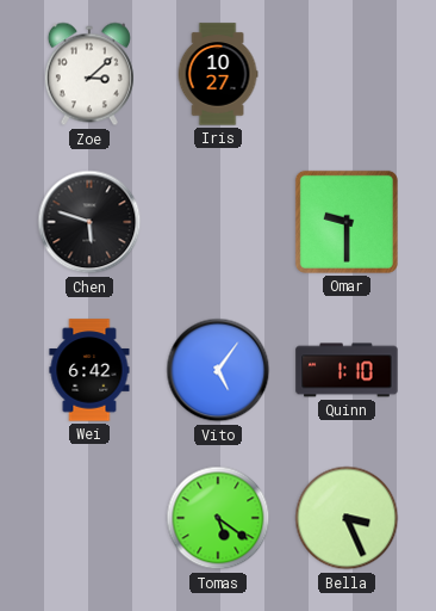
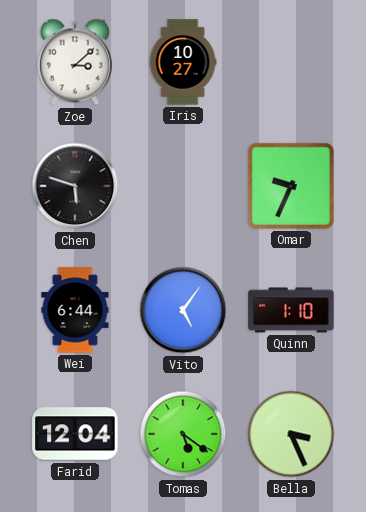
Omar: 9:30 -> 9:34
Wei: 6:42 -> 6:44
Farid: none -> 12:04
